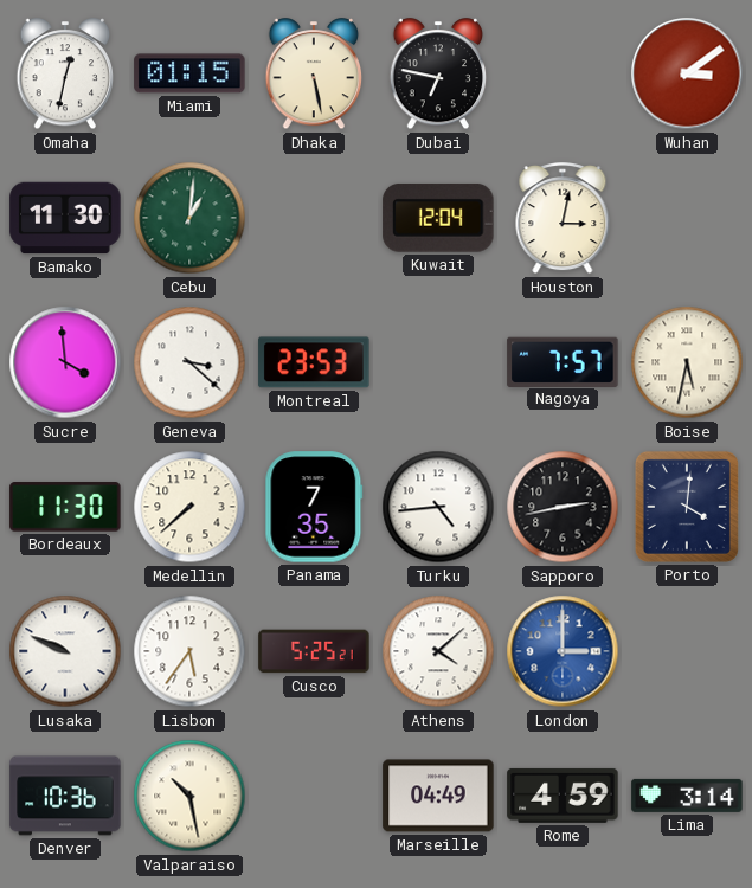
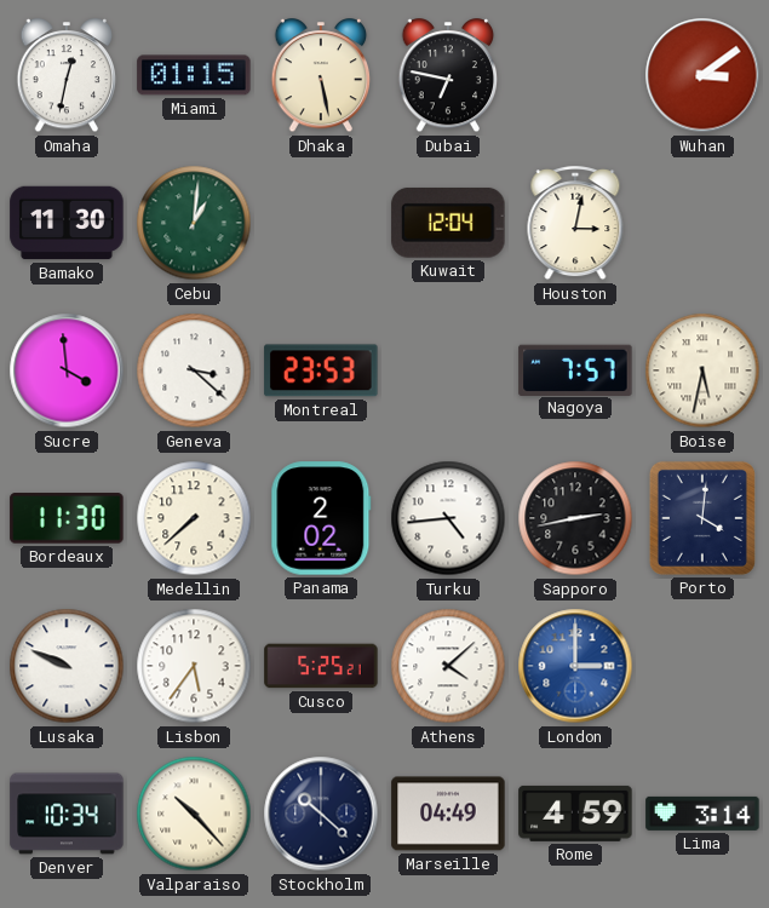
Panama: 7:35 -> 2:02
Denver: 10:36 -> 10:34
Valparaiso: 10:28 -> 10:23
Stockholm: none -> 10:22
